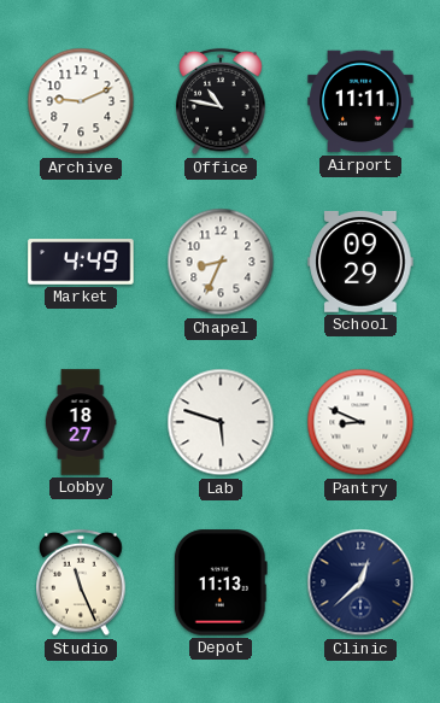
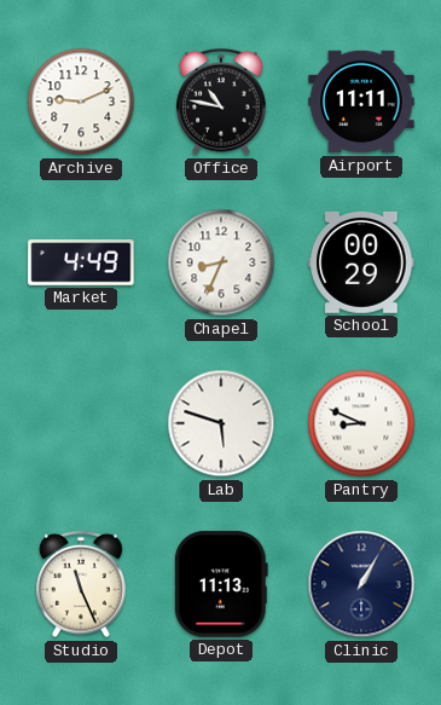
School: 09:29 -> 00:29
Lobby: 18:27 -> none
Clinic: 12:38 -> 1:05
